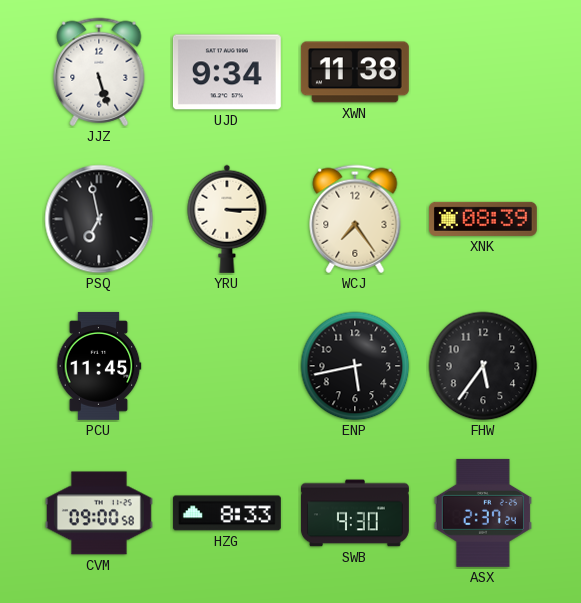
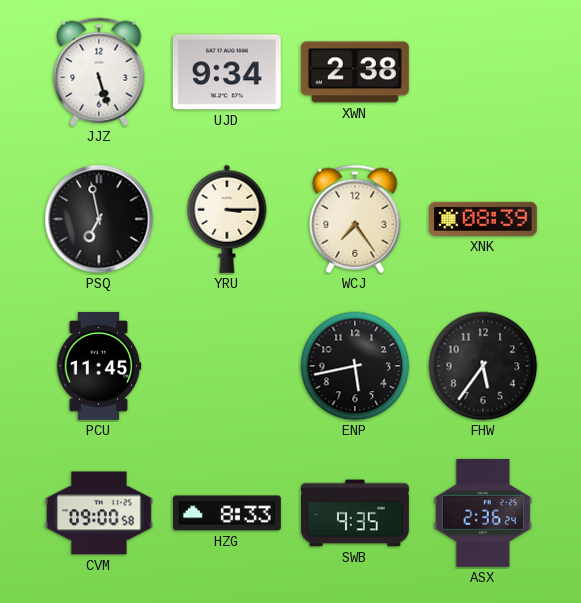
XWN: 11:38 -> 2:38
SWB: 9:30 -> 9:35
ASX: 2:37 -> 2:36
